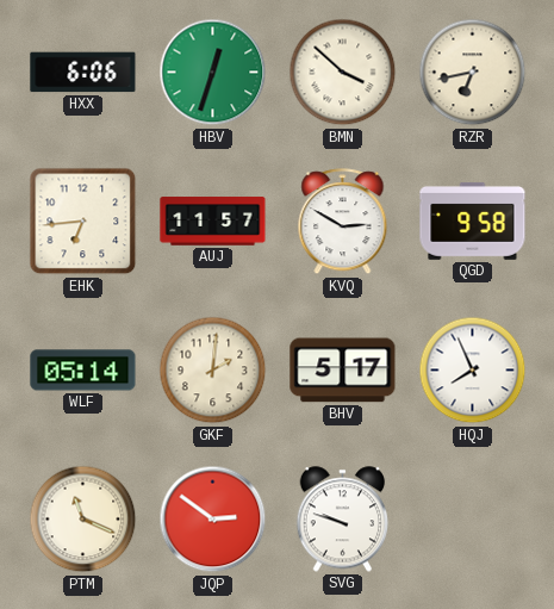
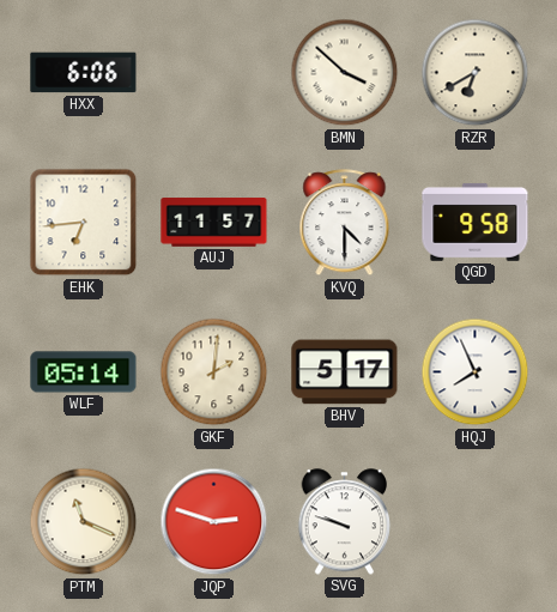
HBV: 12:33 -> none
RZR: 6:43 -> 6:40
KVQ: 2:50 -> 4:30
JQP: 2:51 -> 2:48
